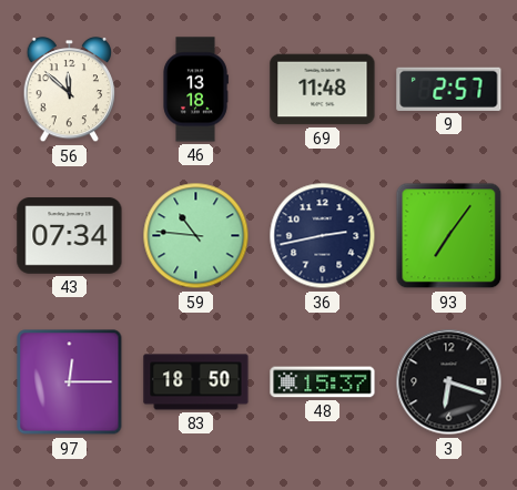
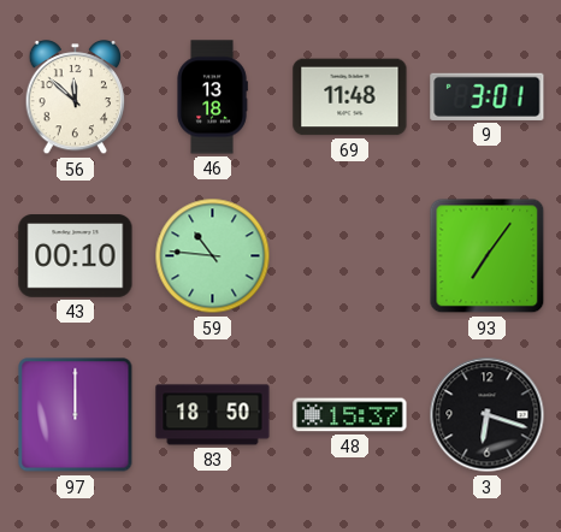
9: 2:57 -> 3:01
43: 07:34 -> 00:10
36: 2:43 -> none
97: 12:15 -> 12:00
